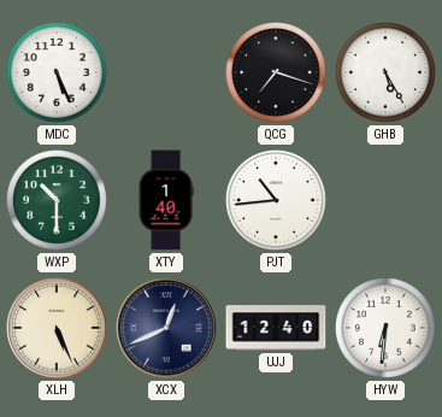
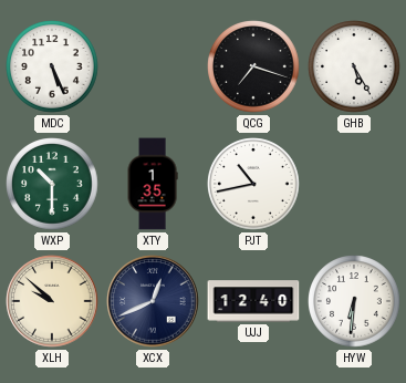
XTY: 1:40 -> 1:35
PJT: 10:44 -> 10:43
XLH: 5:26 -> 9:52
